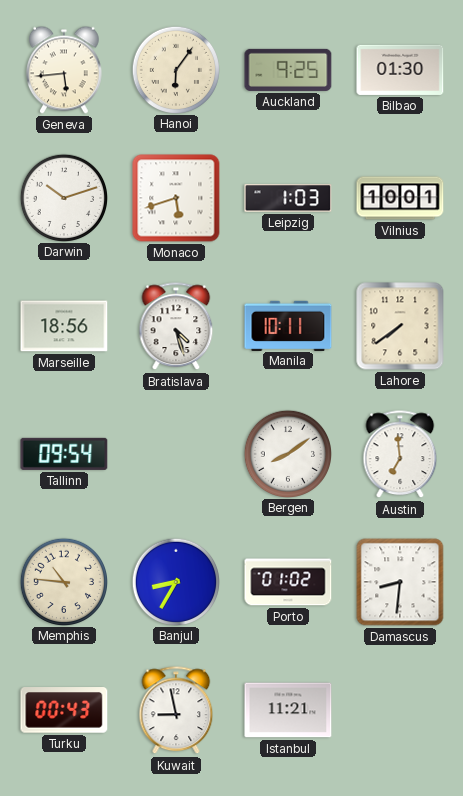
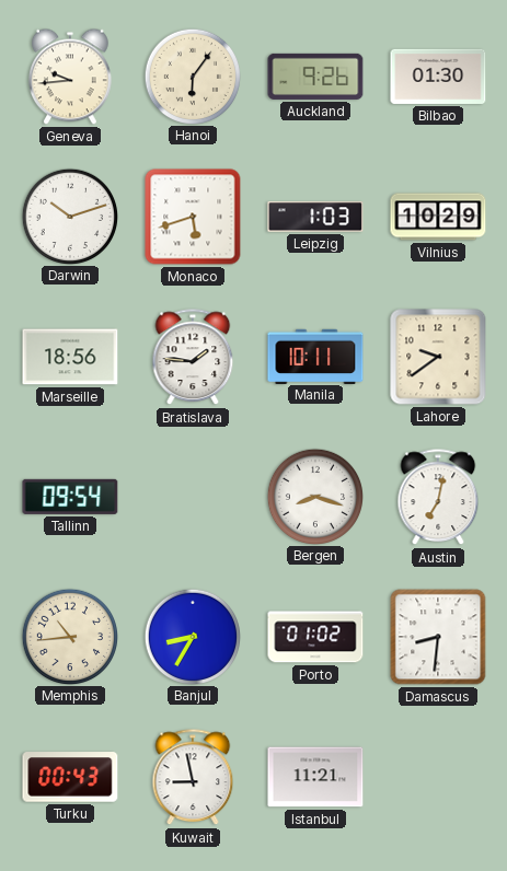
Geneva: 5:44 -> 9:44
Auckland: 9:25 -> 9:26
Vilnius: 10:01 -> 10:29
Bratislava: 4:27 -> 1:46
Lahore: 7:39 -> 9:39
Bergen: 8:09 -> 8:18
Austin: 6:59 -> 7:02
Memphis: 10:46 -> 10:44
